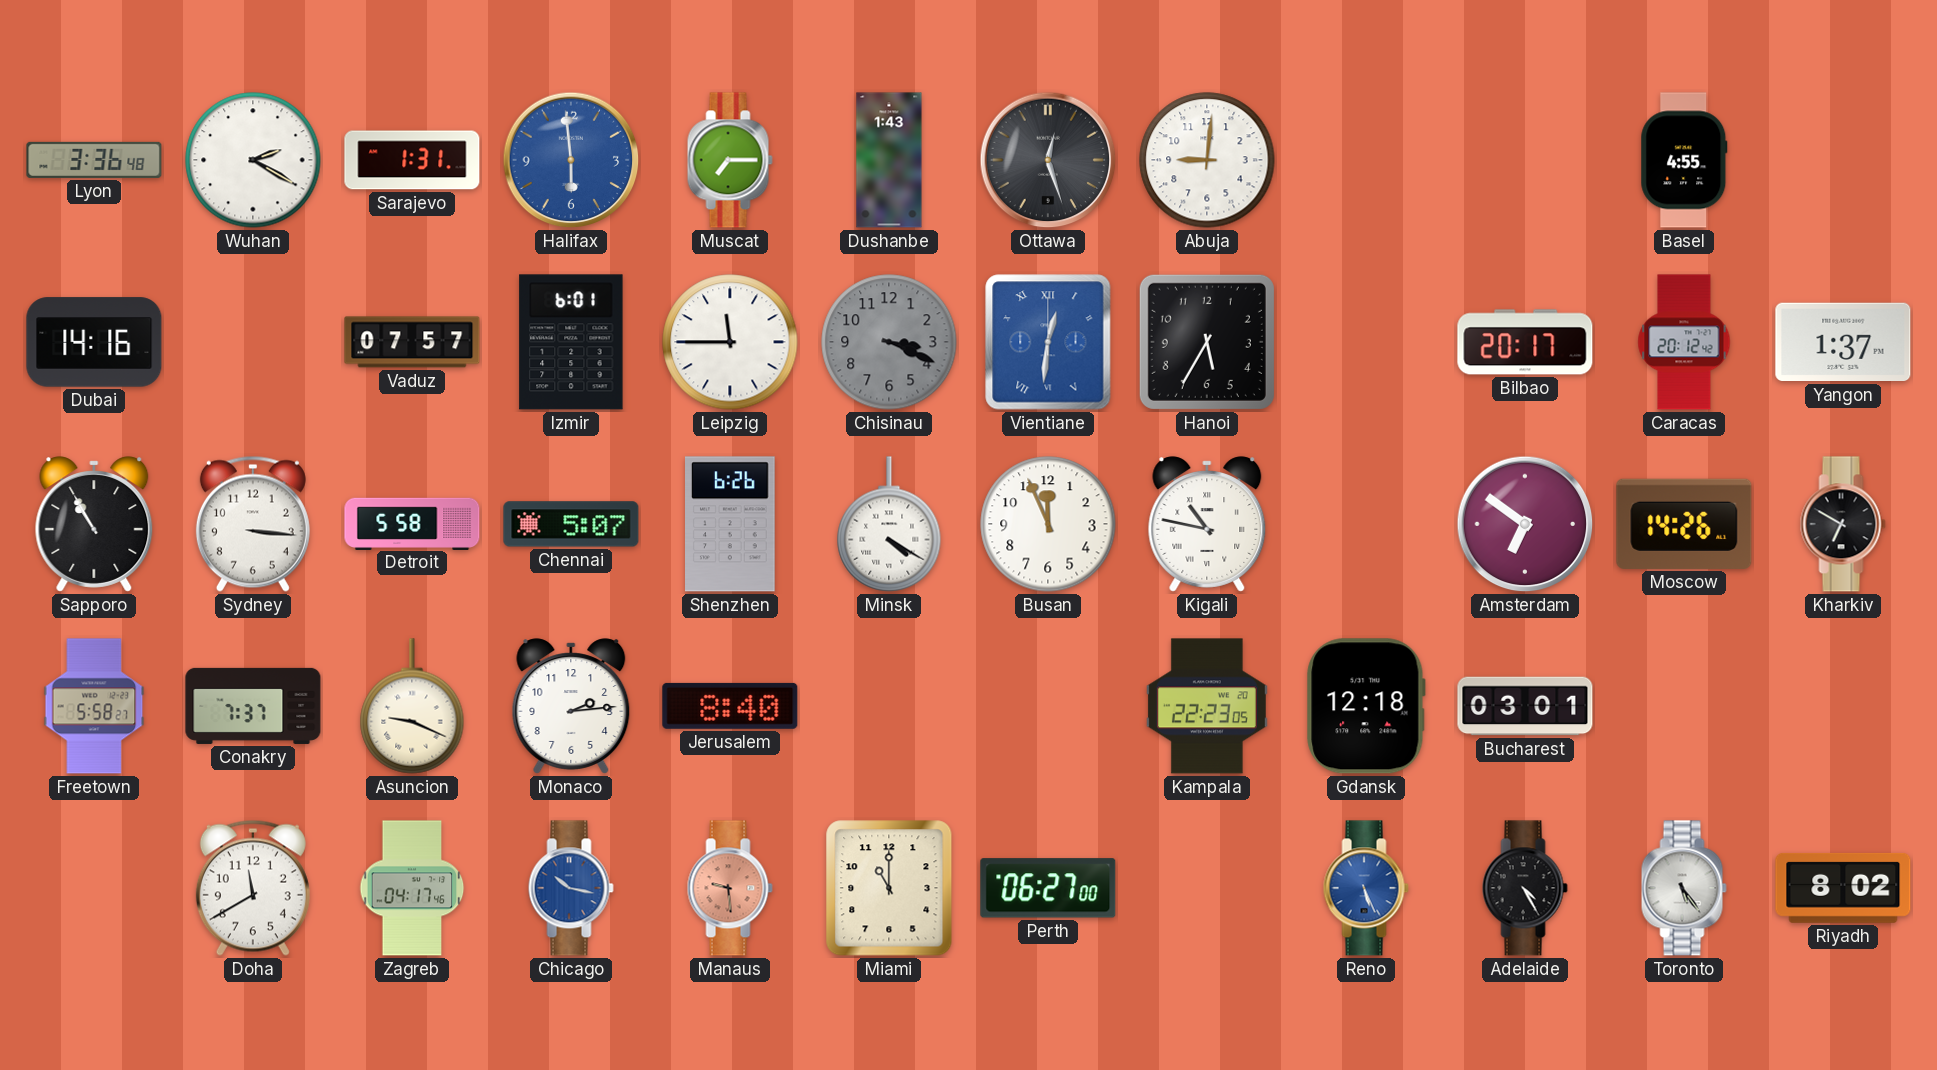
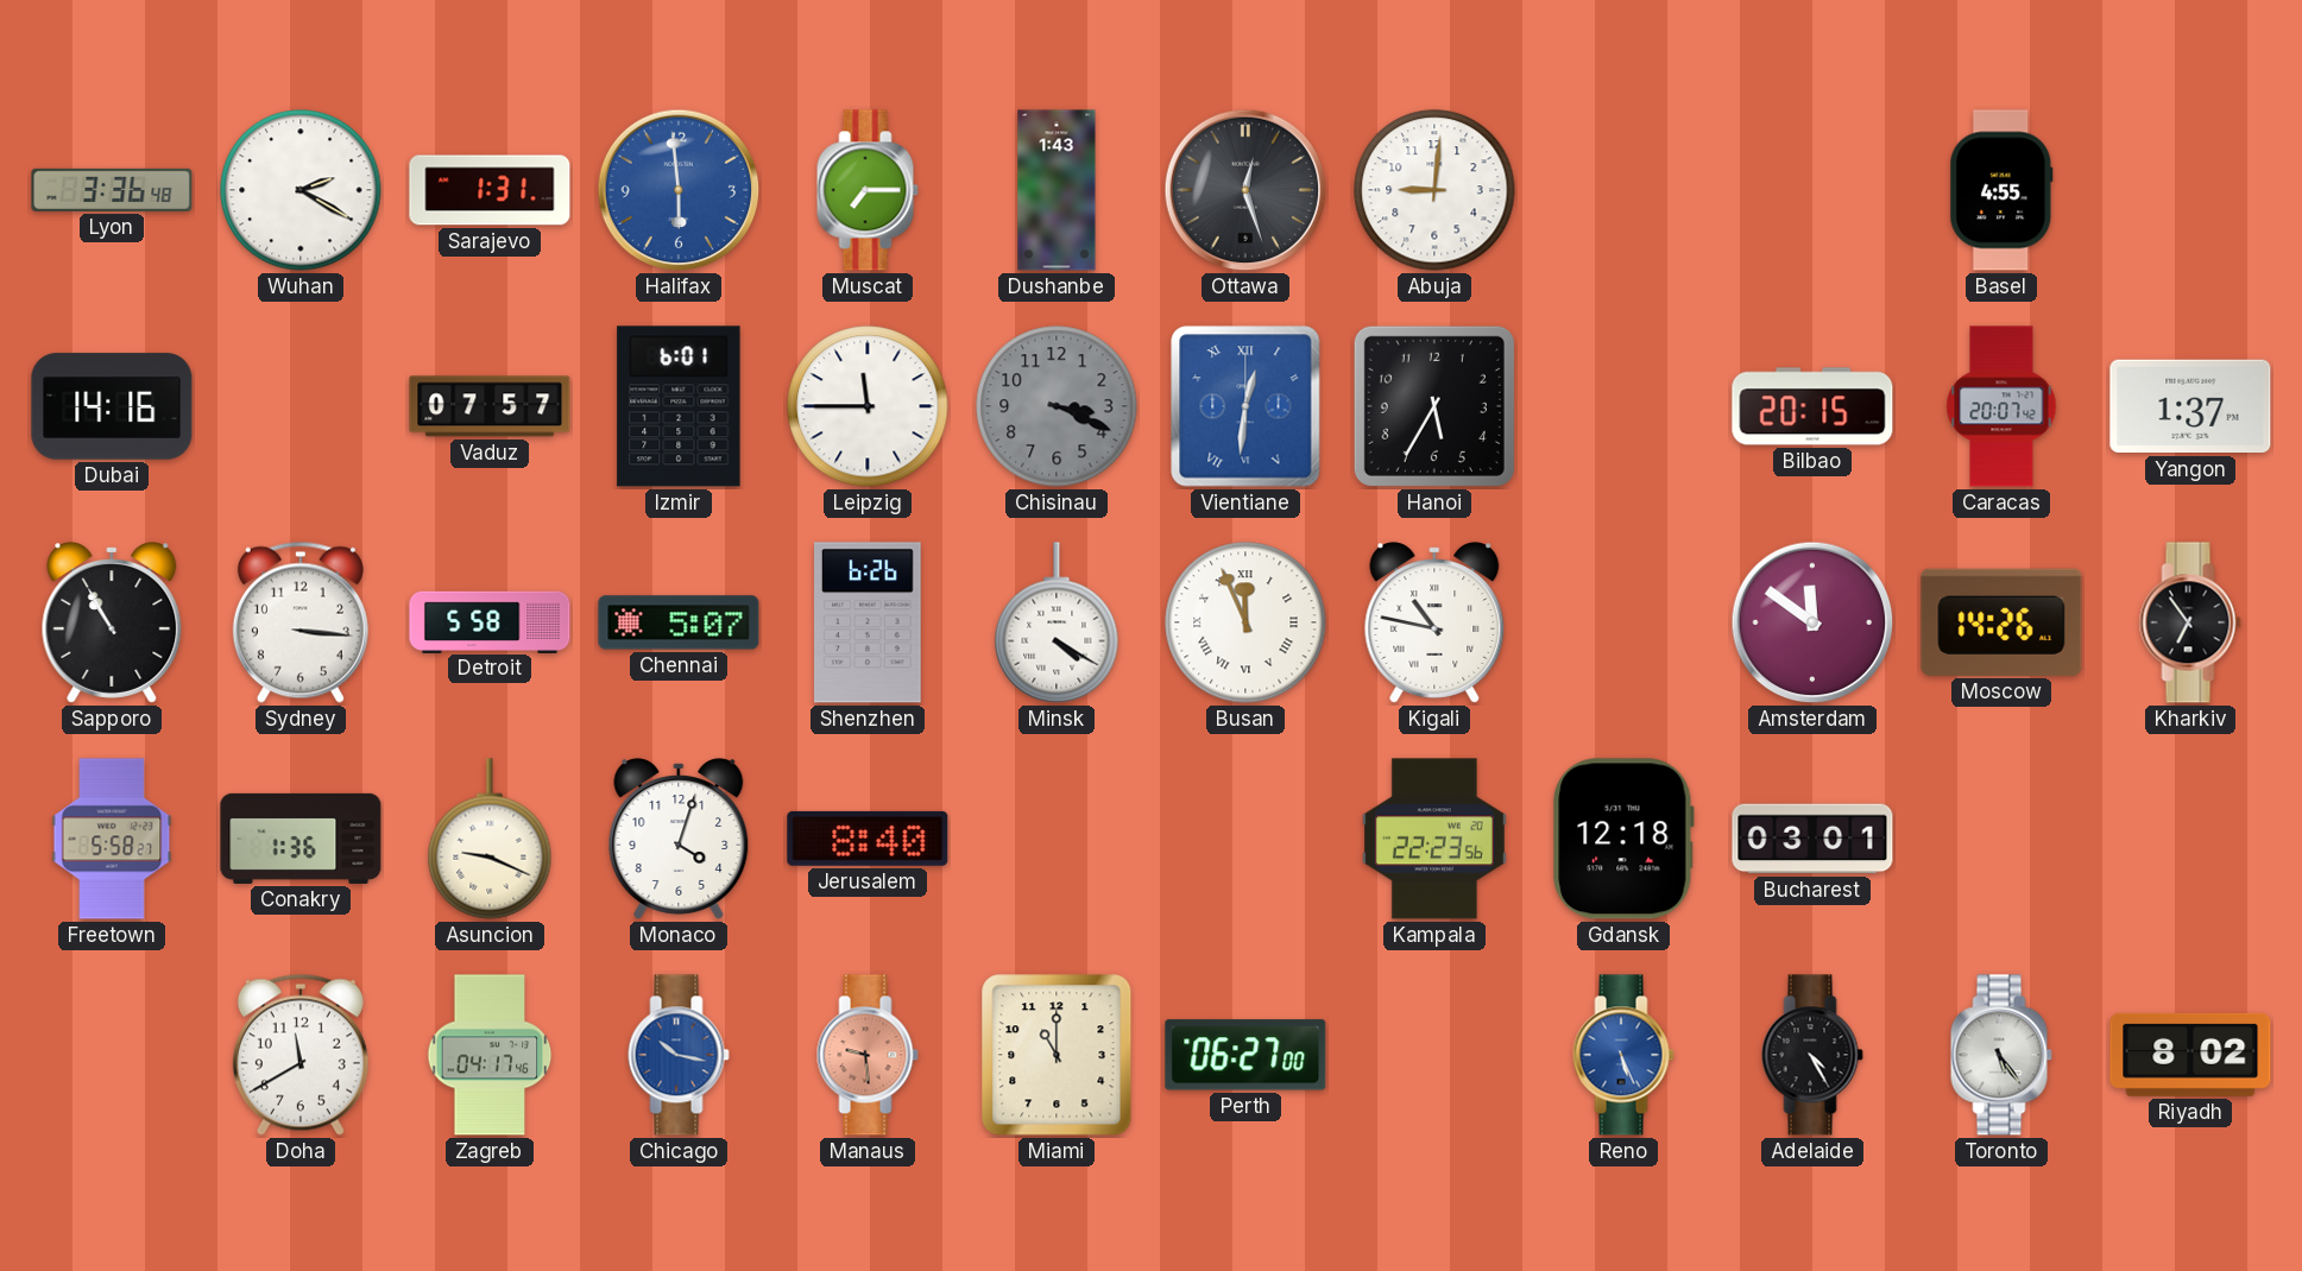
Bilbao: 20:17 -> 20:15
Caracas: 20:12 -> 20:07
Busan numerals: Arabic -> Roman
Amsterdam: 6:51 -> 11:51
Kharkiv: 6:50 -> 6:54
Conakry: 7:37 -> 1:36
Monaco: 2:14 -> 4:03
Kampala: 22:23:05 -> 22:23:56
